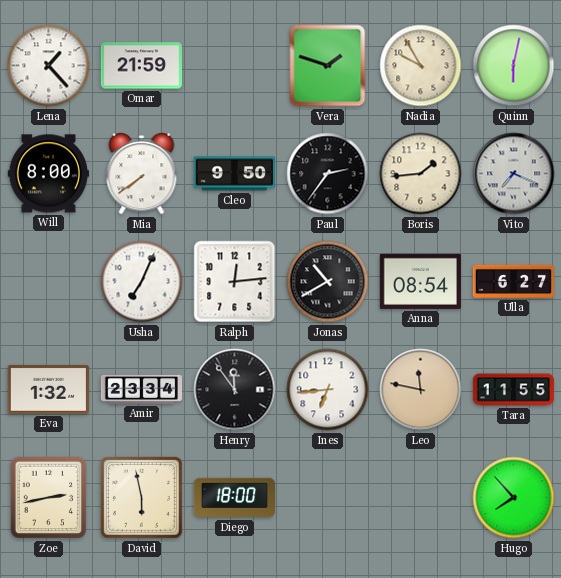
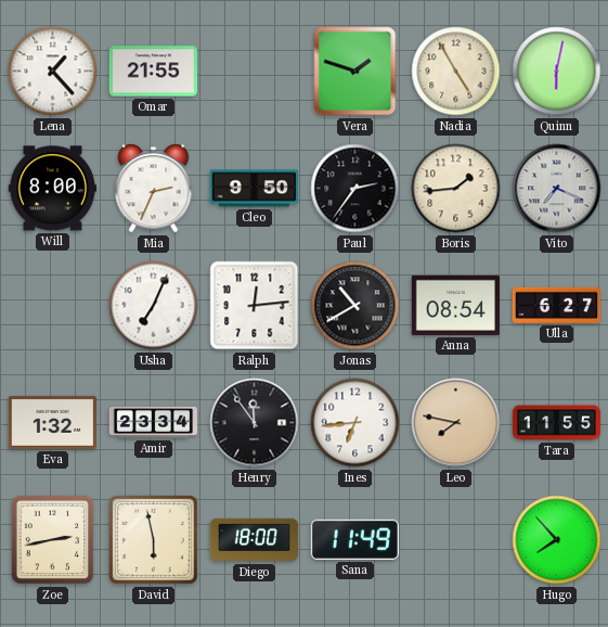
Omar: 21:59 -> 21:55
Nadia: 9:55 -> 4:55
Mia: 7:39 -> 2:34
Leo: 11:47 -> 7:47
Sana: none -> 11:49
